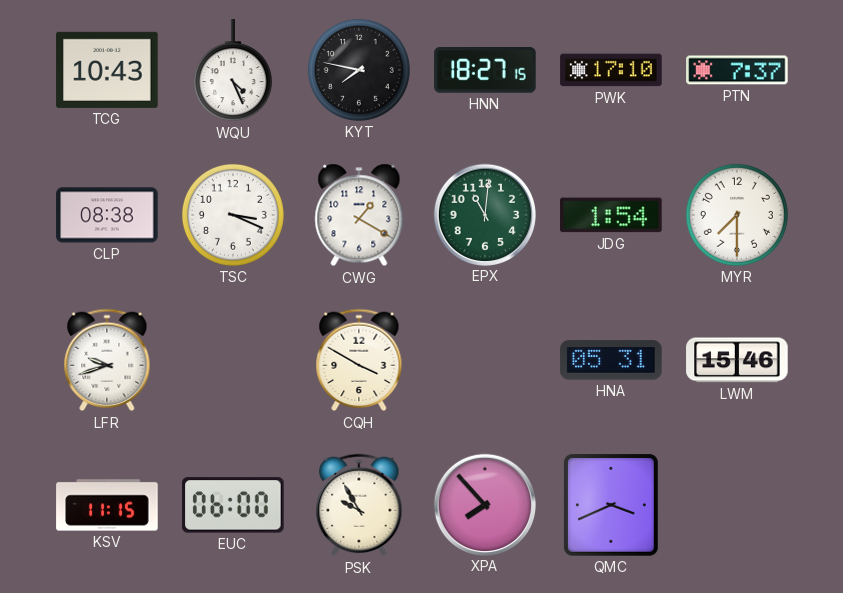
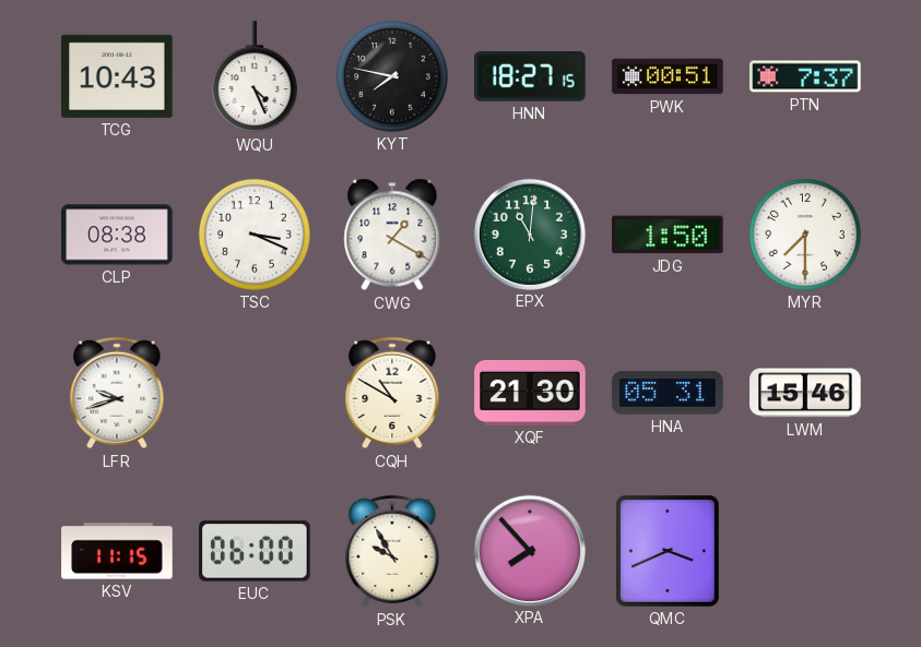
PWK: 17:10 -> 00:51
JDG: 1:54 -> 1:50
CQH: 3:50 -> 10:50
XQF: none -> 21:30
